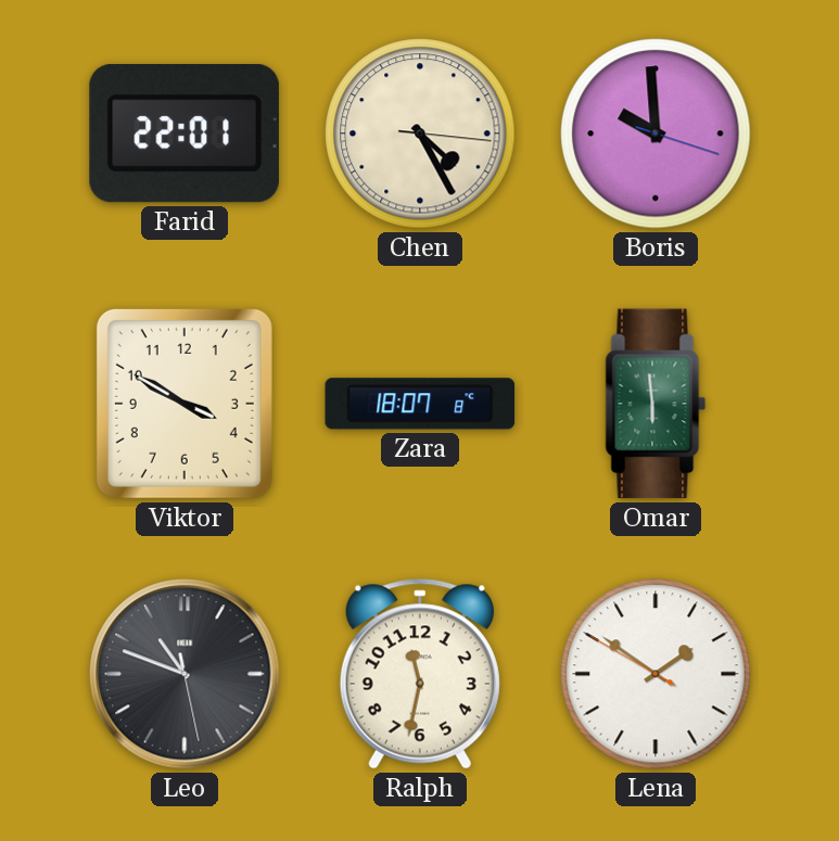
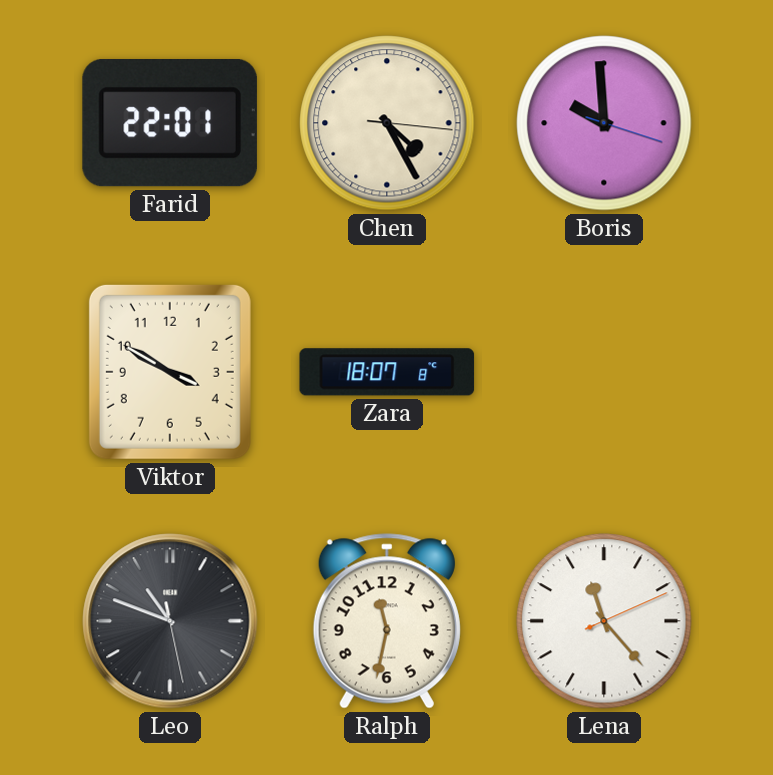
Omar: 5:59 -> none
Lena: 1:50 -> 11:23
